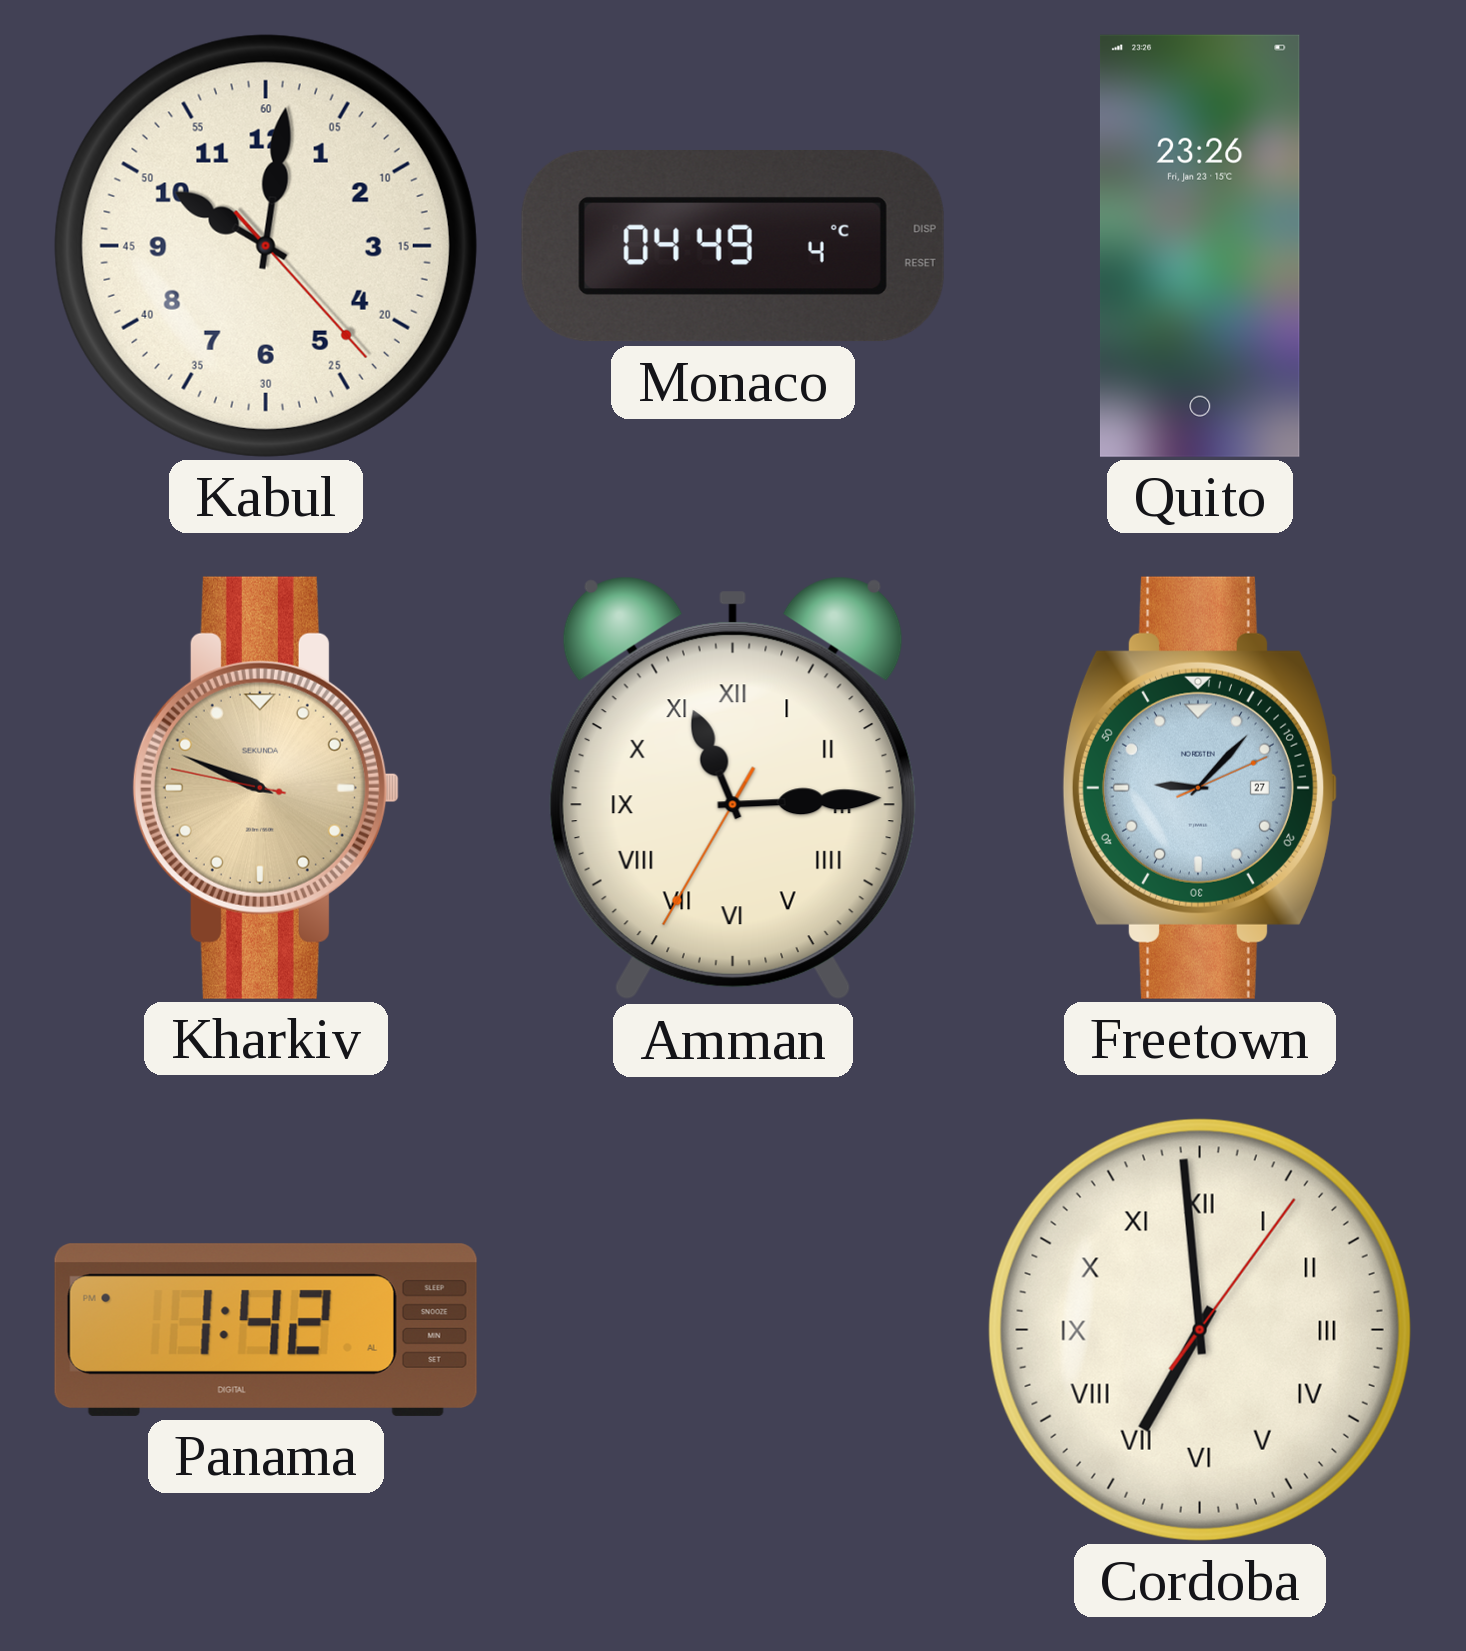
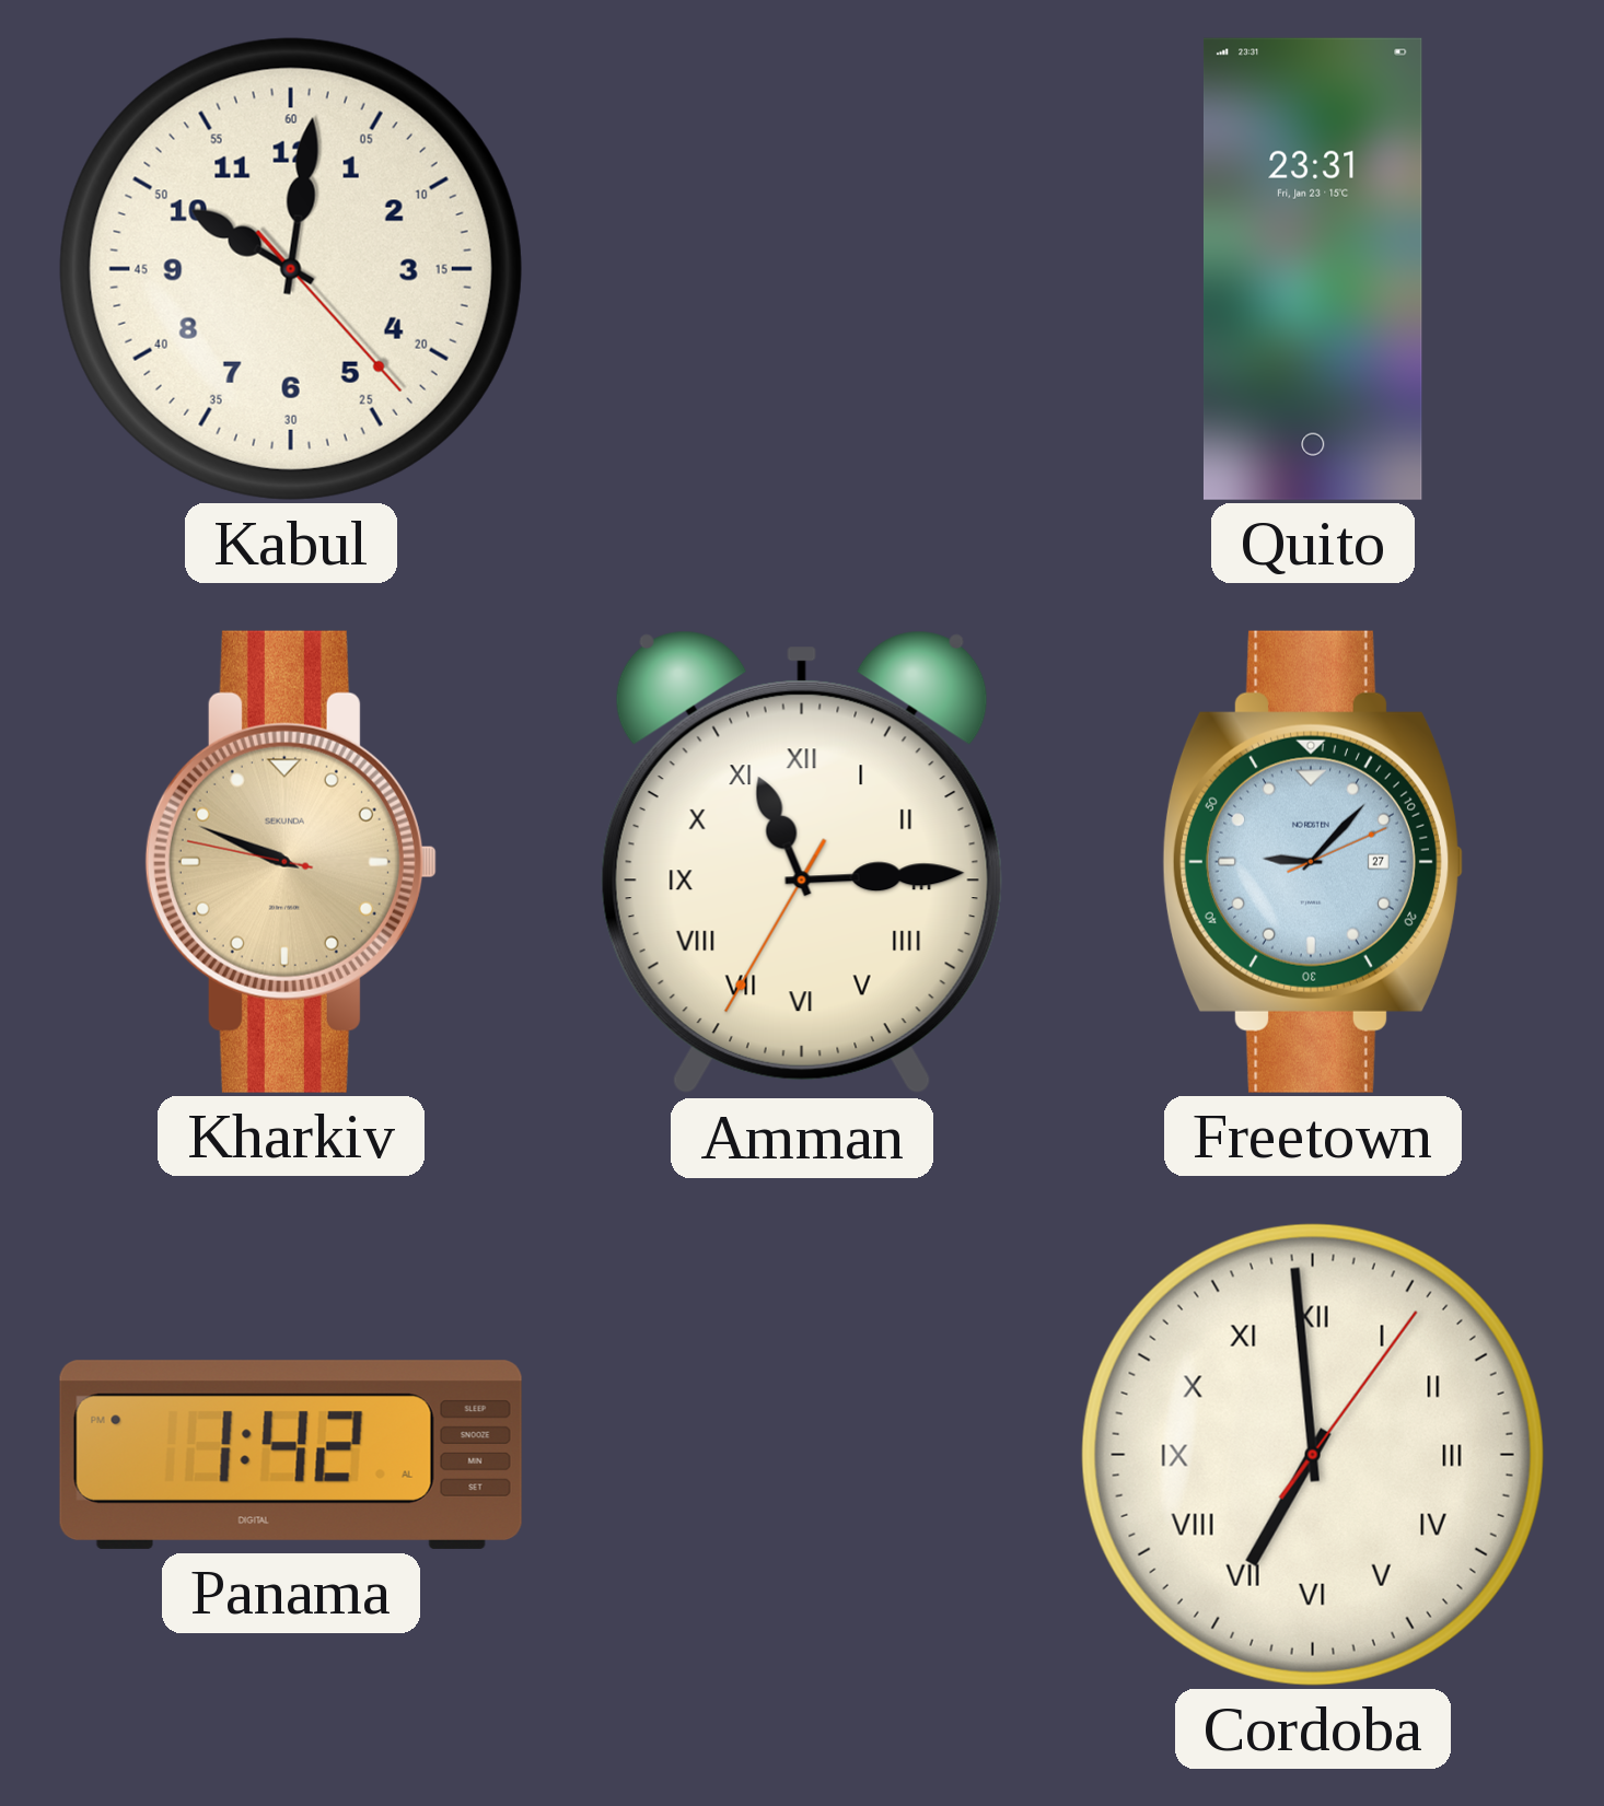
Monaco: 04:49 -> none
Quito: 23:26 -> 23:31
